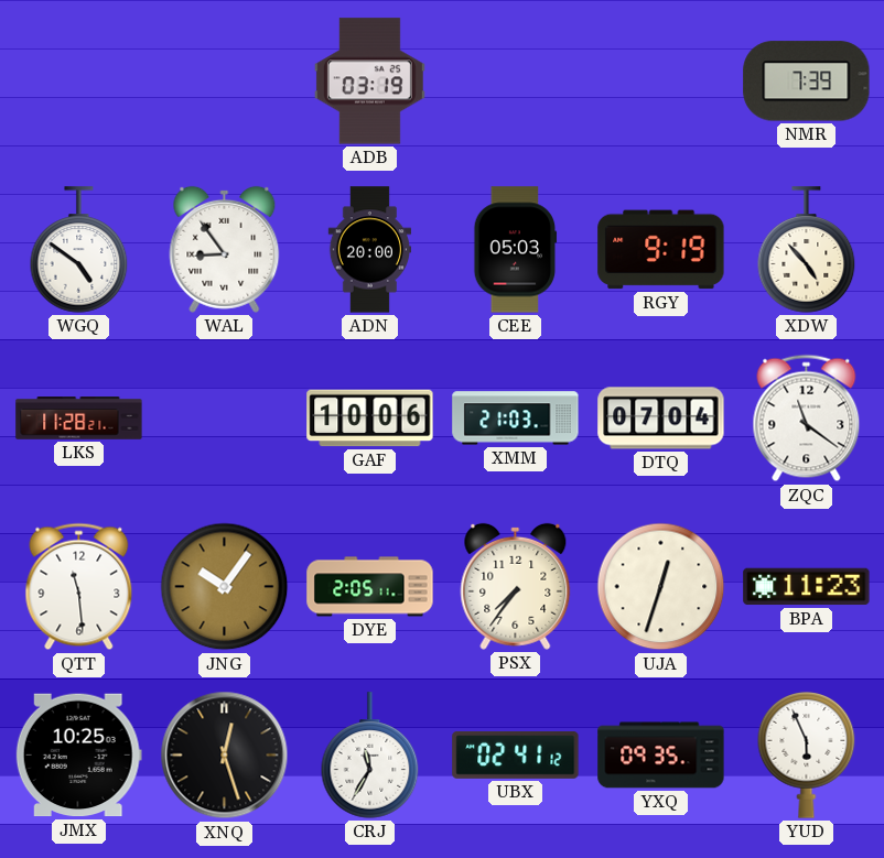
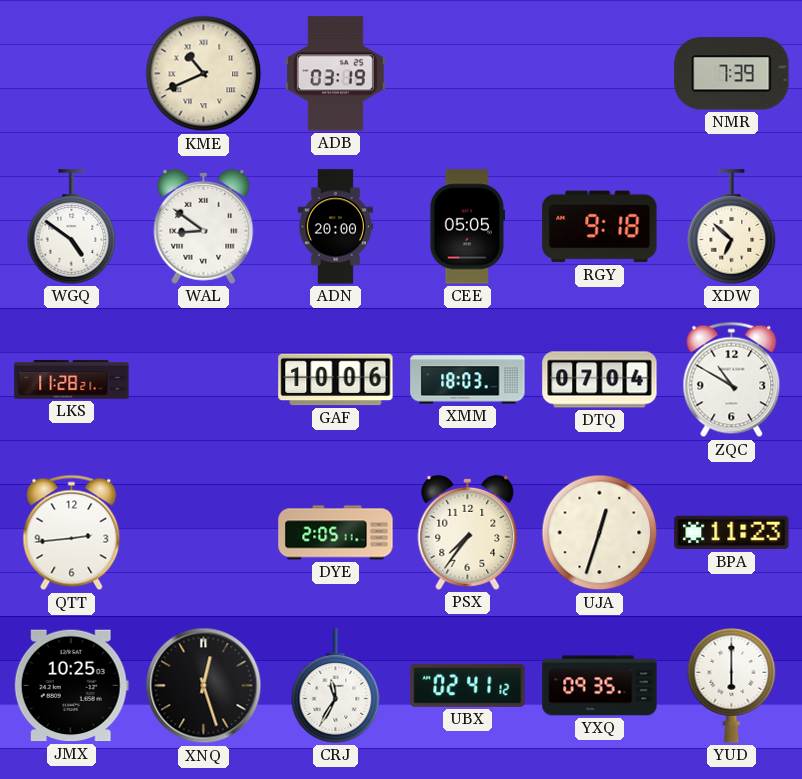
KME: none -> 10:41
WAL: 8:54 -> 8:51
CEE: 05:03 -> 05:05
RGY: 9:19 -> 9:18
XDW: 4:53 -> 6:52
XMM: 21:03 -> 18:03
ZQC: 11:21 -> 10:50
QTT: 11:29 -> 2:44
JNG: 10:06 -> none
YUD: 5:56 -> 6:00
